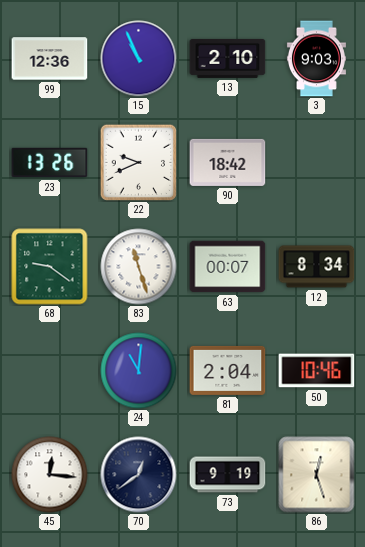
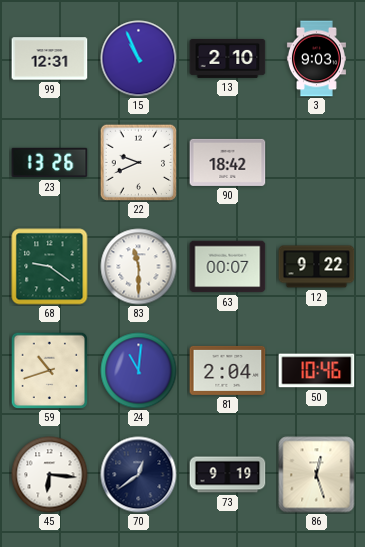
99: 12:36 -> 12:31
83: 11:27 -> 11:30
12: 8:34 -> 9:22
59: none -> 10:42
45: 12:16 -> 6:16
